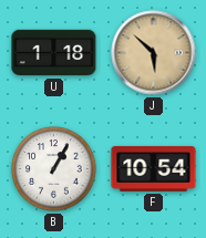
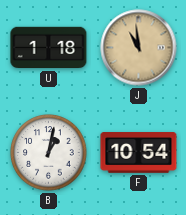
J: 5:52 -> 10:59
B: 1:05 -> 1:02
